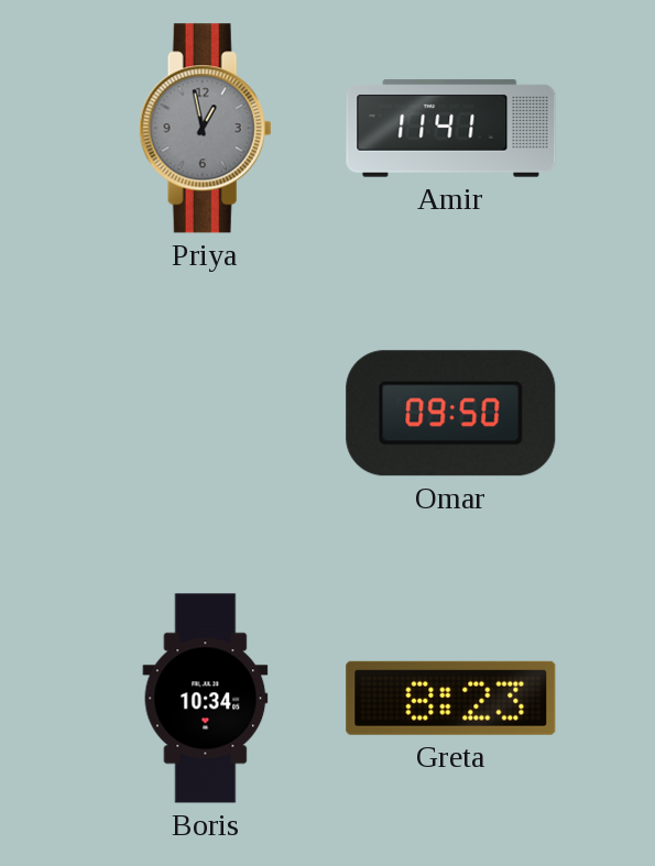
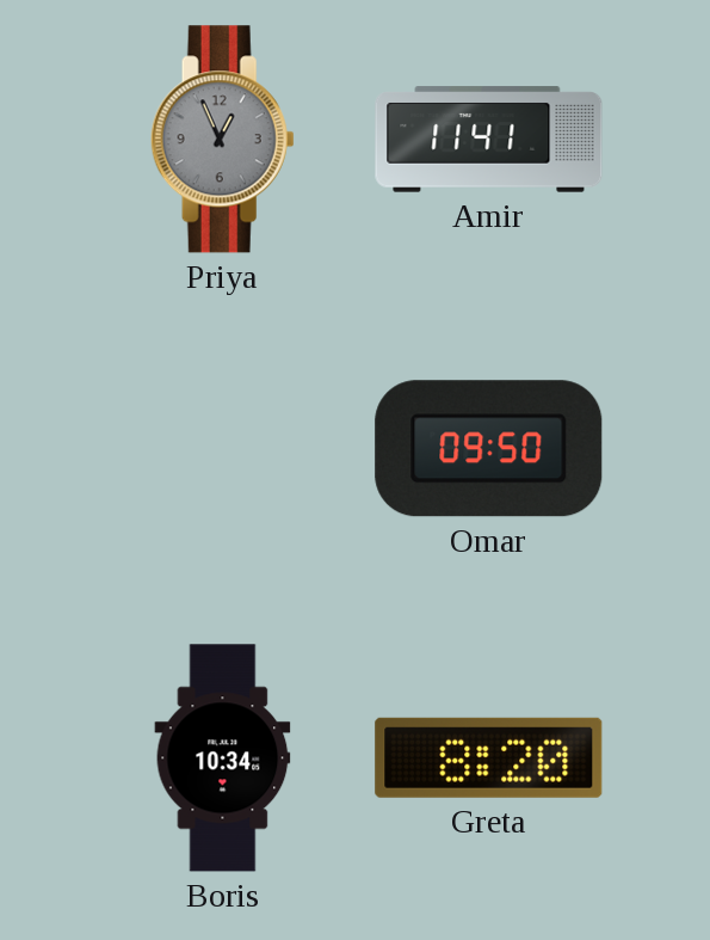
Priya: 12:58 -> 12:56
Greta: 8:23 -> 8:20
